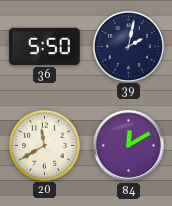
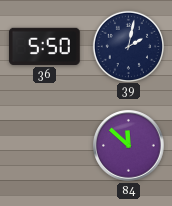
20: 11:40 -> none
84: 12:10 -> 11:52
